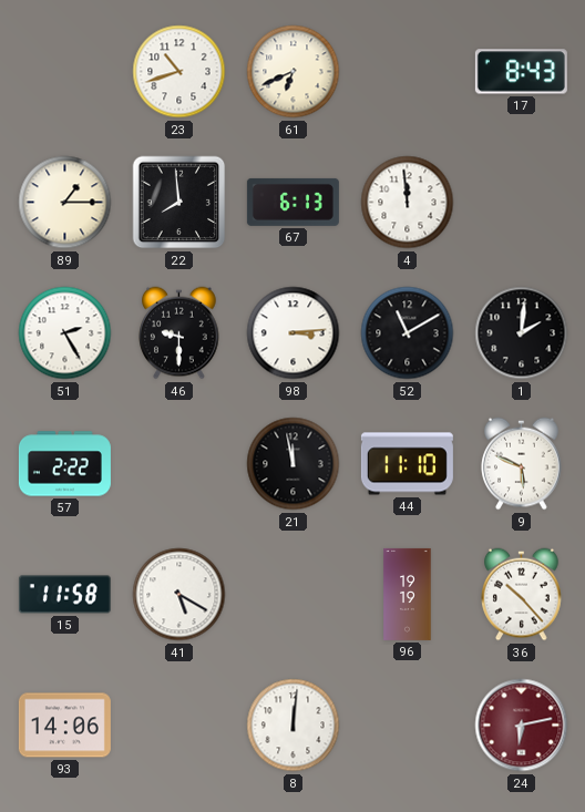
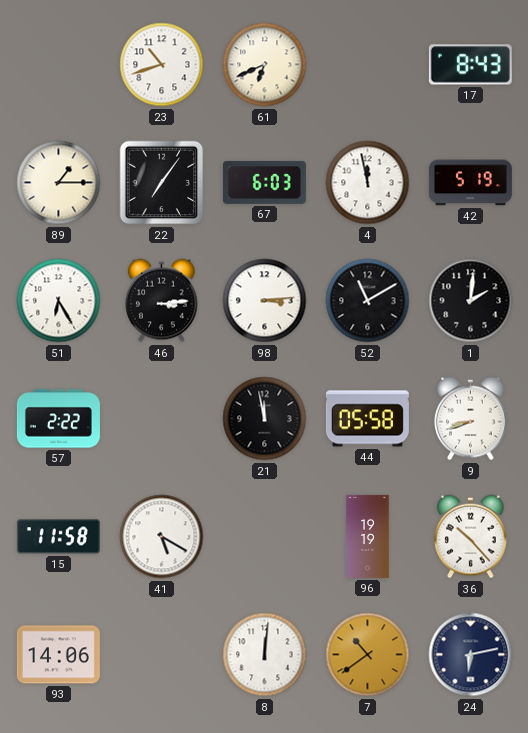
22: 7:59 -> 7:06
67: 6:13 -> 6:03
4: 11:59 -> 11:58
42: none -> 5:19
51: 2:25 -> 6:25
46: 9:30 -> 3:14
44: 11:10 -> 05:58
9: 5:49 -> 8:42
7: none -> 10:39
24 dial: burgundy -> navy
